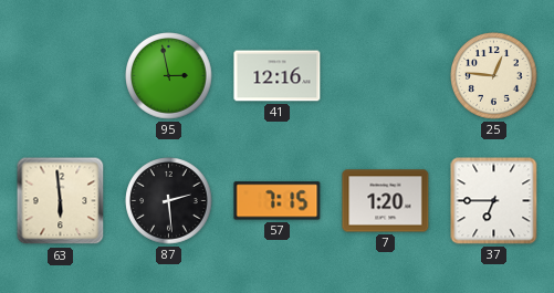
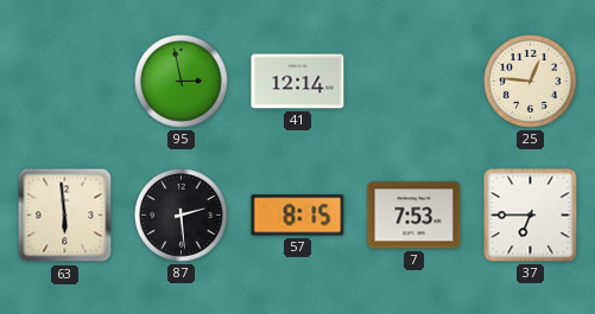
41: 12:16 -> 12:14
57: 7:15 -> 8:15
7: 1:20 -> 7:53
